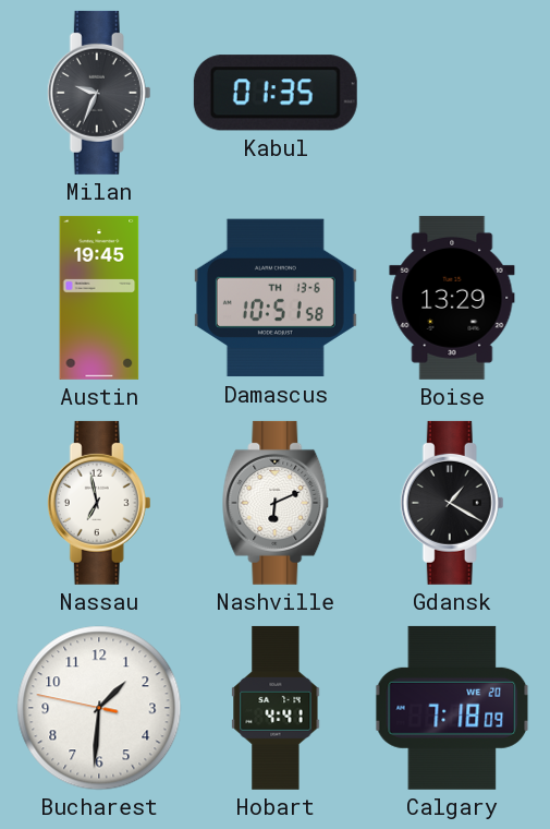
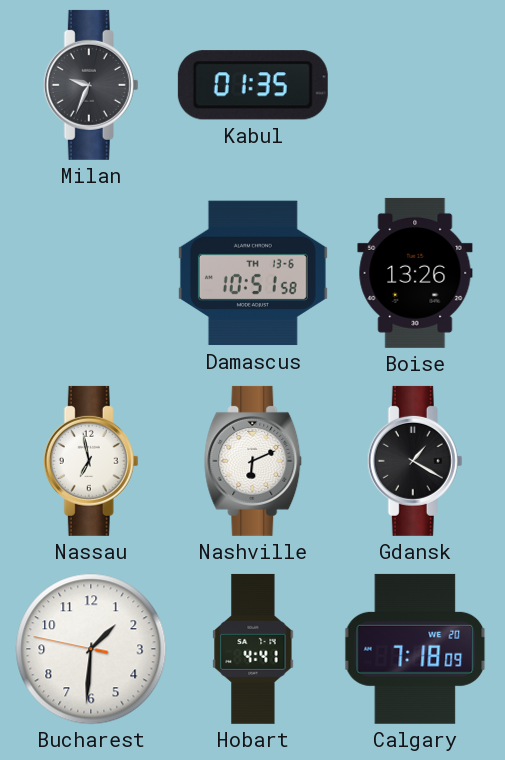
Austin: 19:45 -> none
Boise: 13:29 -> 13:26
